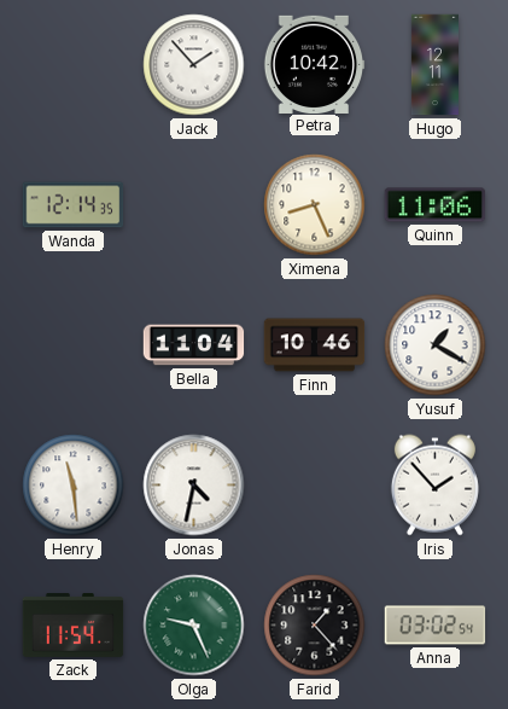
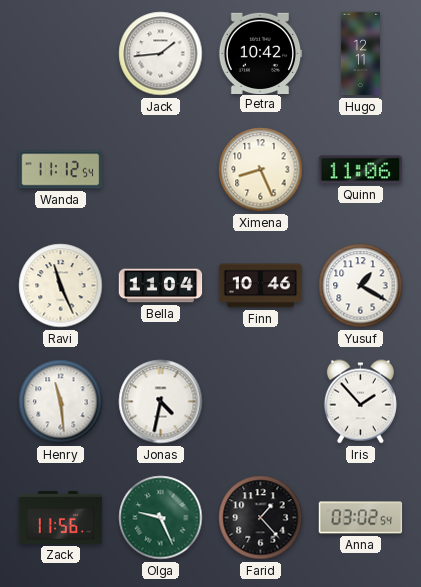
Jack: 1:53 -> 1:44
Wanda: 12:14 -> 11:12
Ravi: none -> 11:26
Zack: 11:54 -> 11:56
